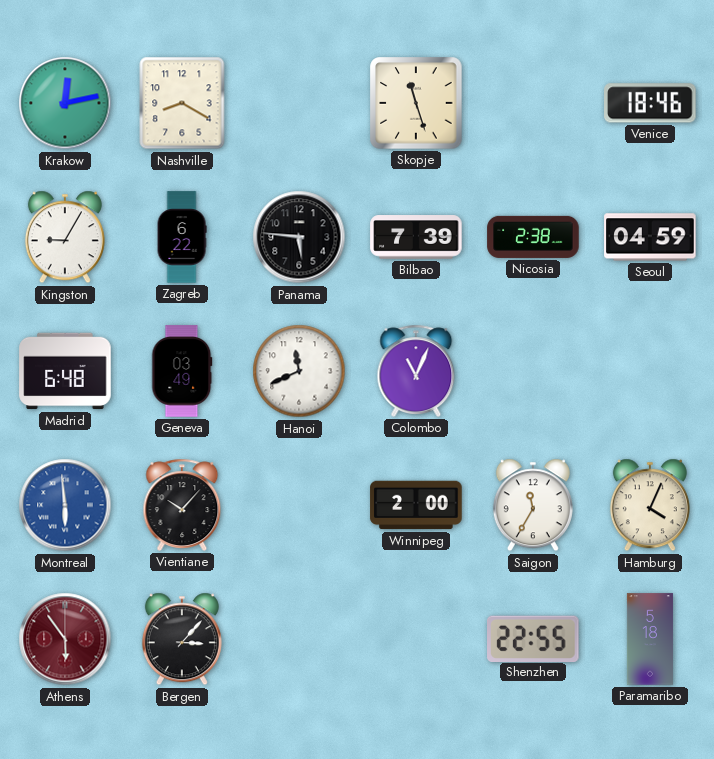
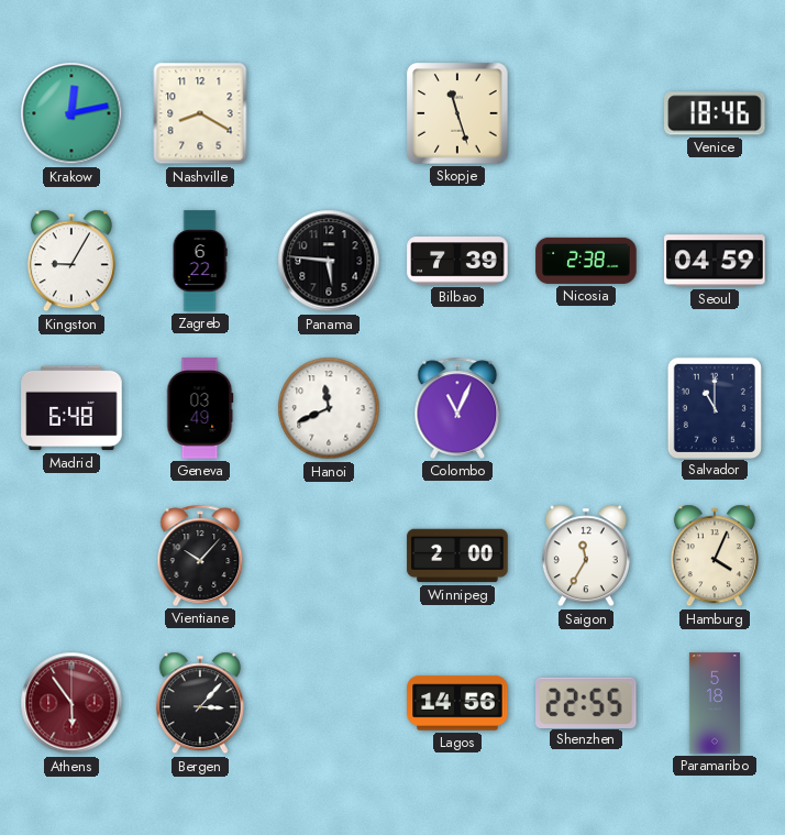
Salvador: none -> 11:00
Montreal: 5:59 -> none
Lagos: none -> 14:56
